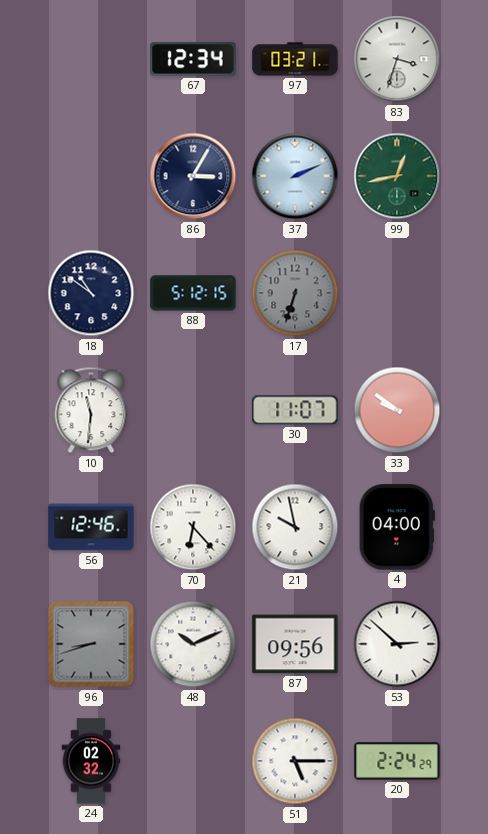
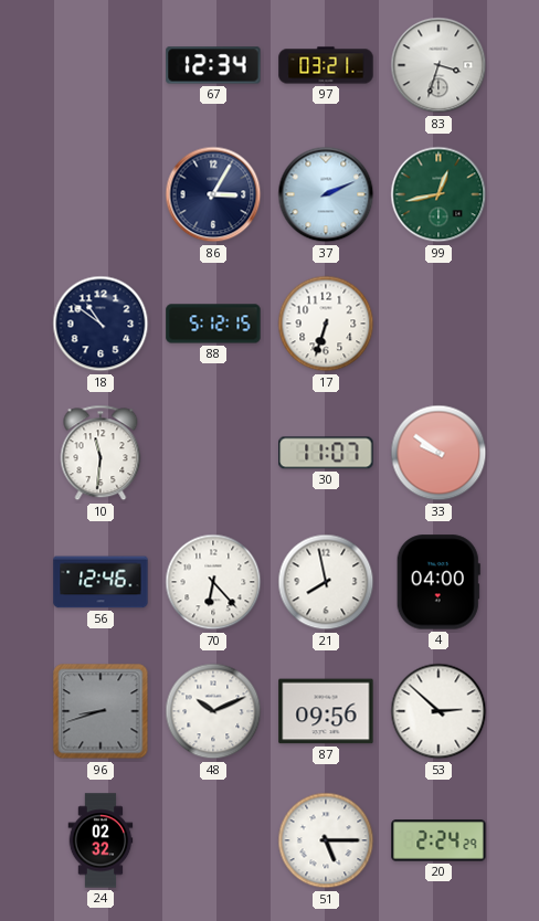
17 dial: grey -> white
21: 9:58 -> 7:58
